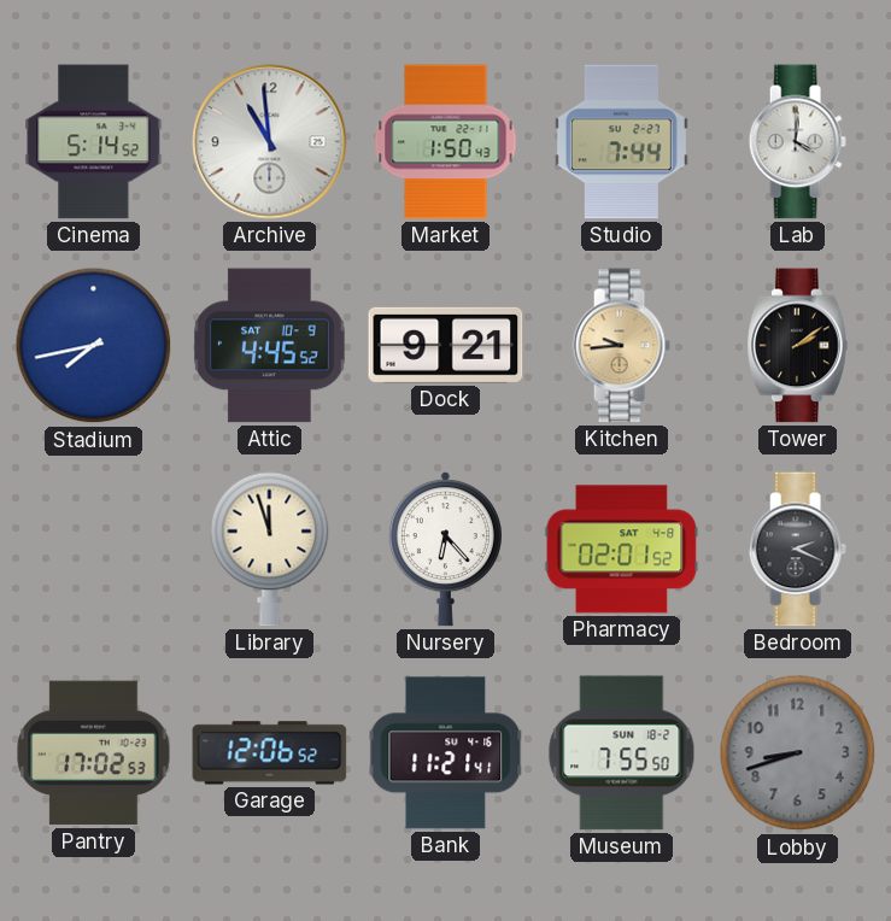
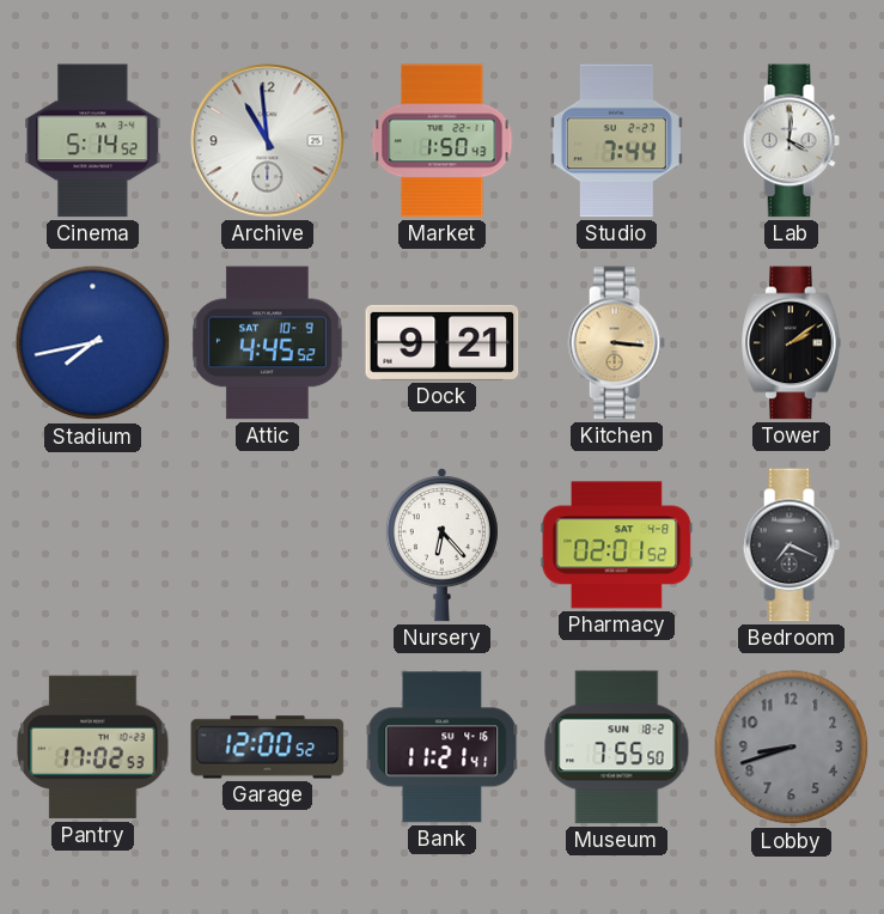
Kitchen: 9:44 -> 3:16
Library: 11:57 -> none
Bedroom: 2:19 -> 7:19
Garage: 12:06 -> 12:00
